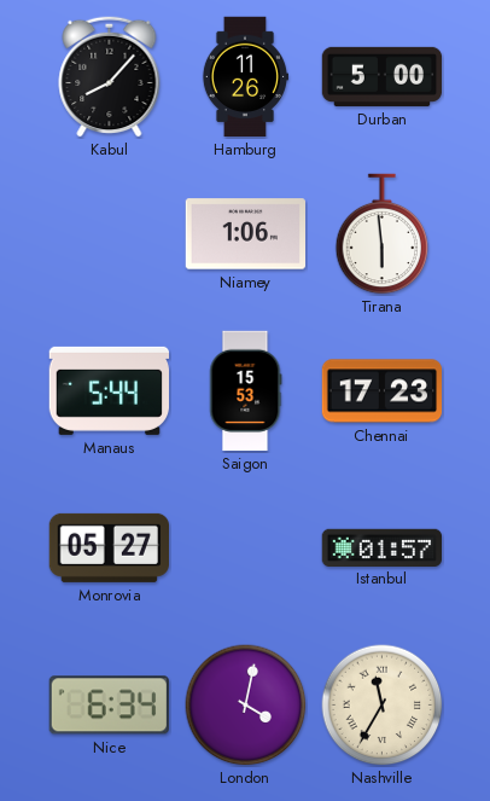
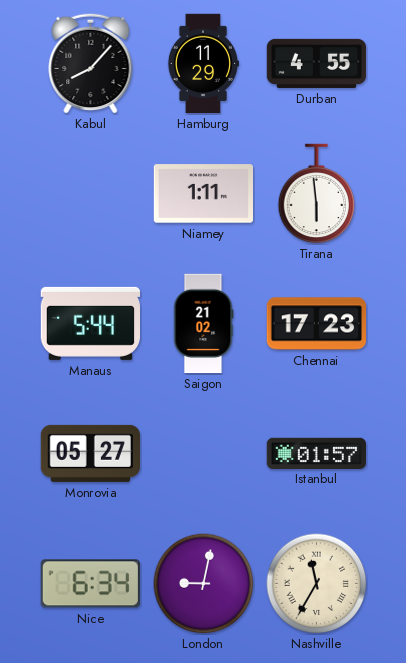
Hamburg: 11:26 -> 11:29
Durban: 5:00 -> 4:55
Niamey: 1:06 -> 1:11
Saigon: 15:53 -> 21:02
London: 4:02 -> 9:02
